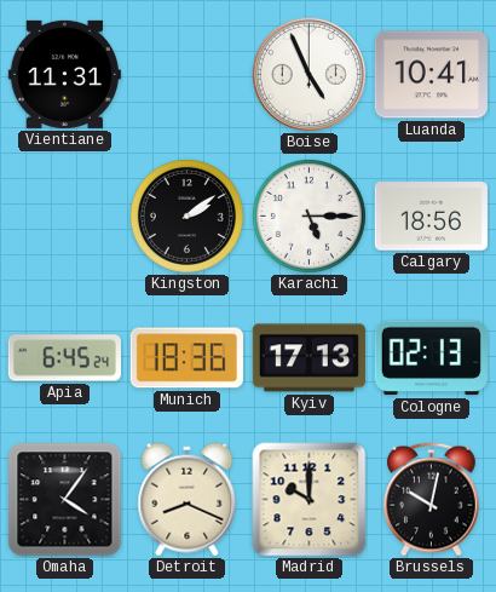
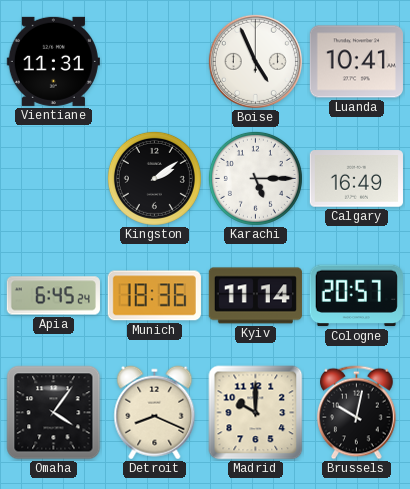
Calgary: 18:56 -> 16:49
Kyiv: 17:13 -> 11:14
Cologne: 02:13 -> 20:57
